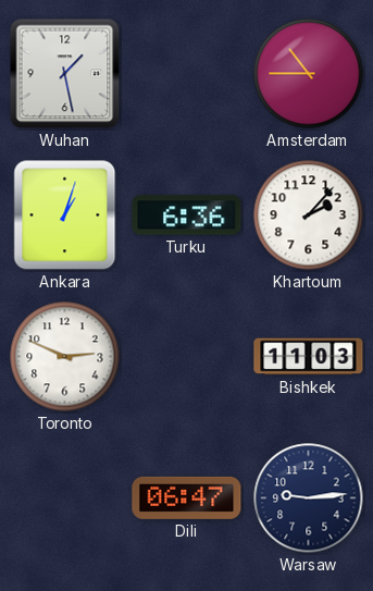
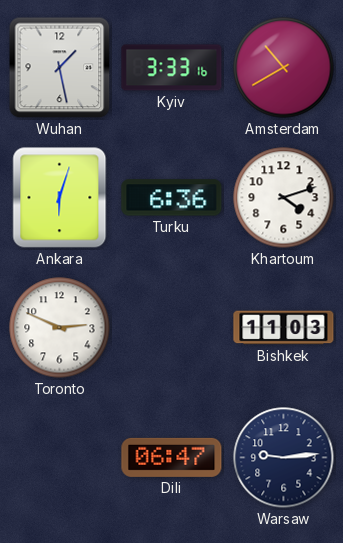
Kyiv: none -> 3:33
Amsterdam: 10:45 -> 10:40
Ankara: 1:03 -> 6:03
Khartoum: 2:07 -> 4:12
